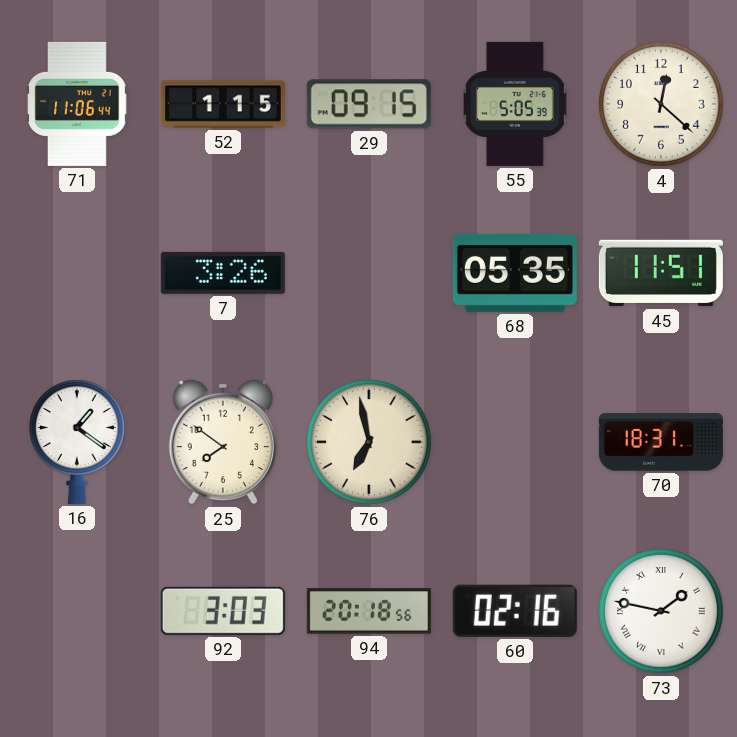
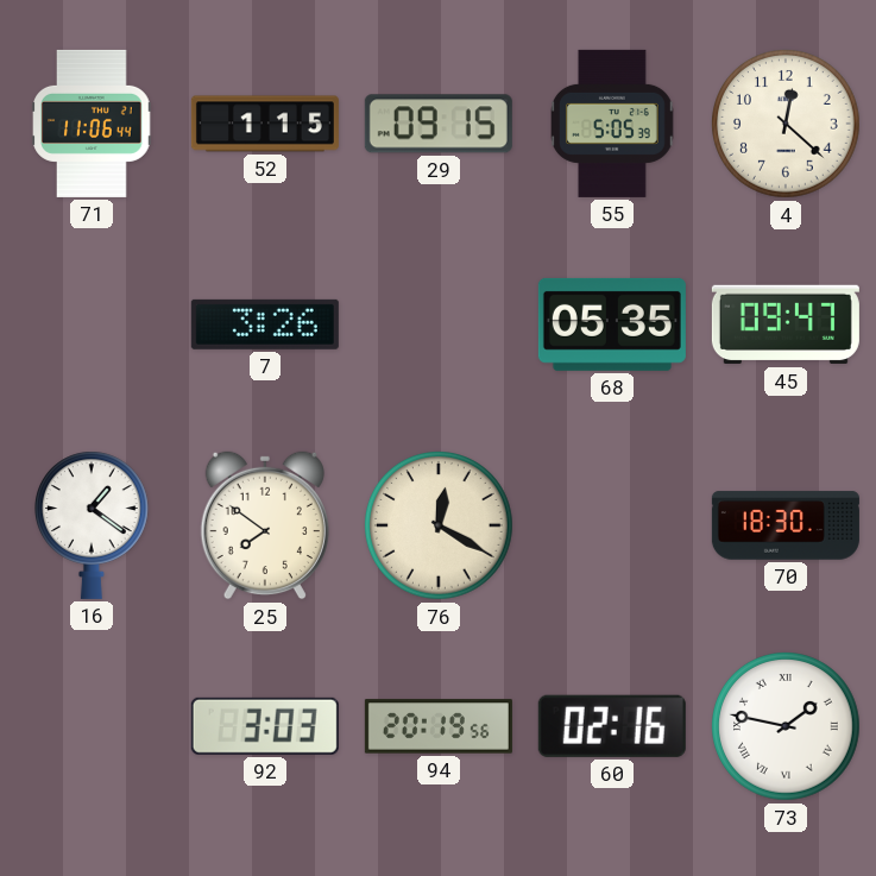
45: 11:51 -> 09:47
76: 6:58 -> 12:20
70: 18:31 -> 18:30
94: 20:18 -> 20:19
